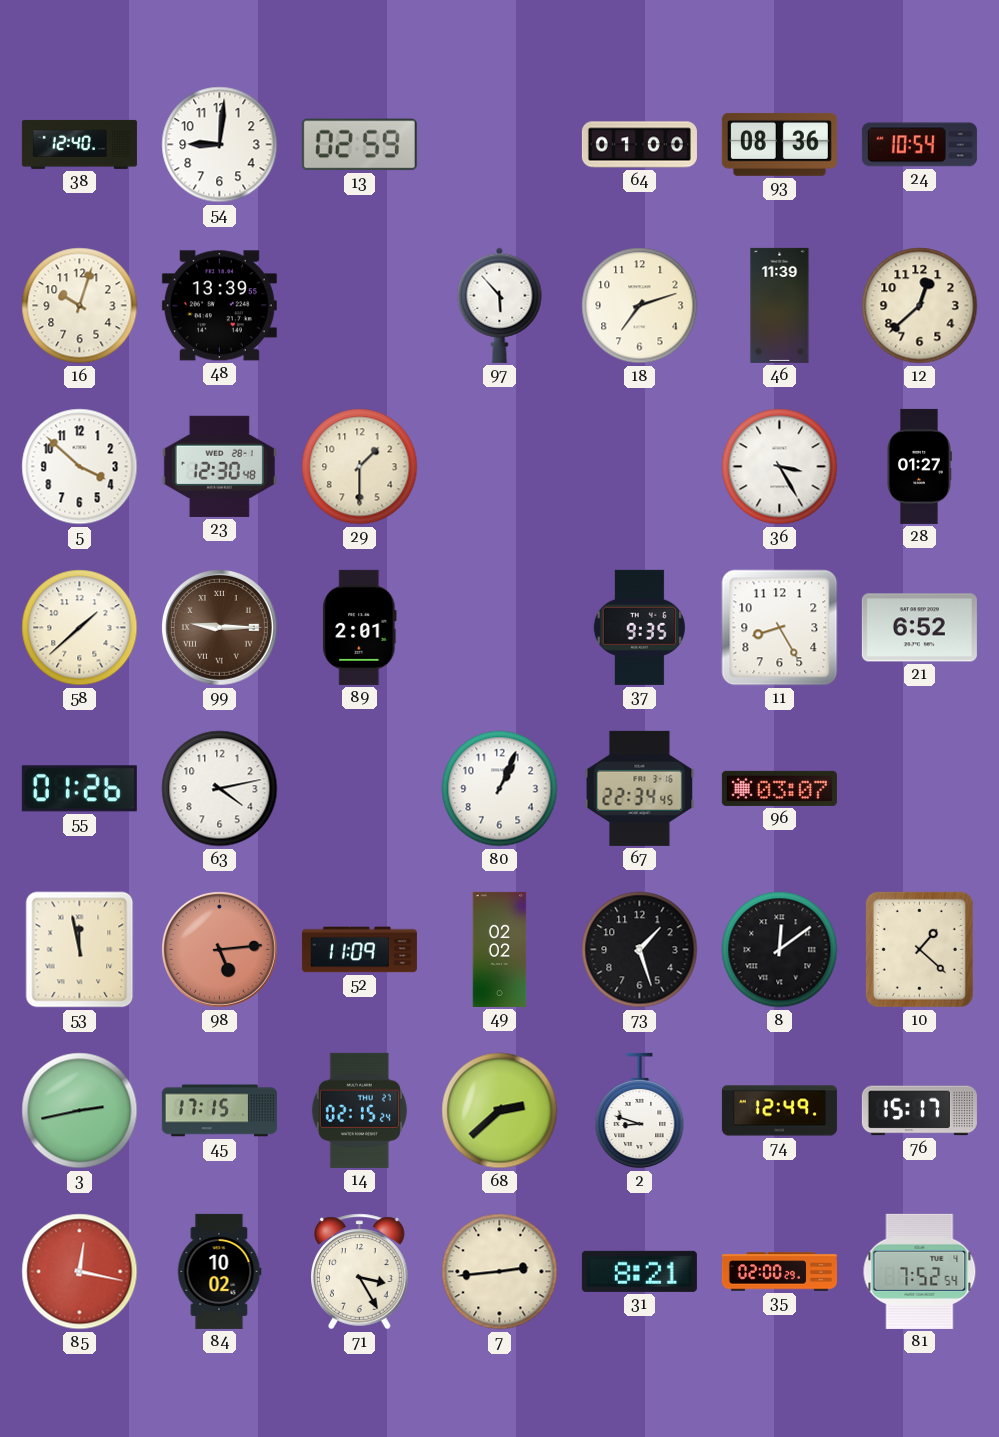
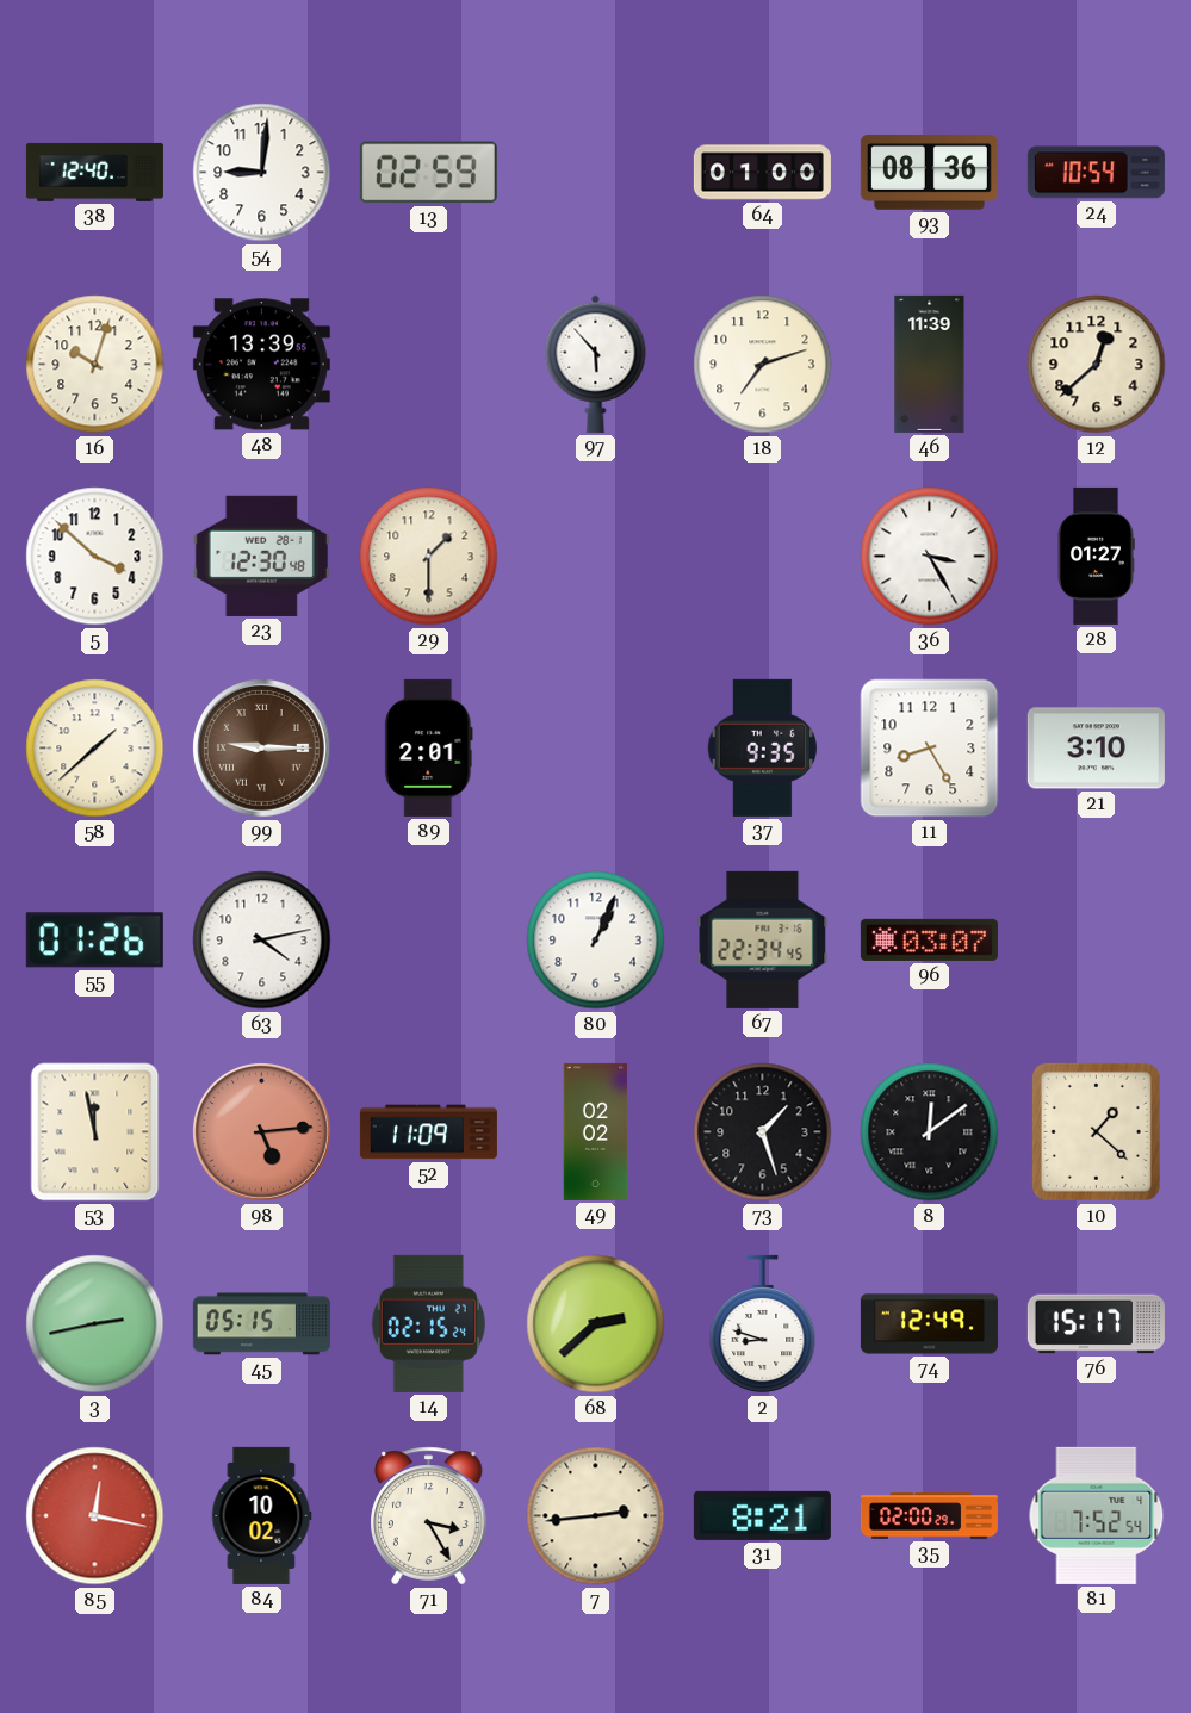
21: 6:52 -> 3:10
45: 17:15 -> 05:15
